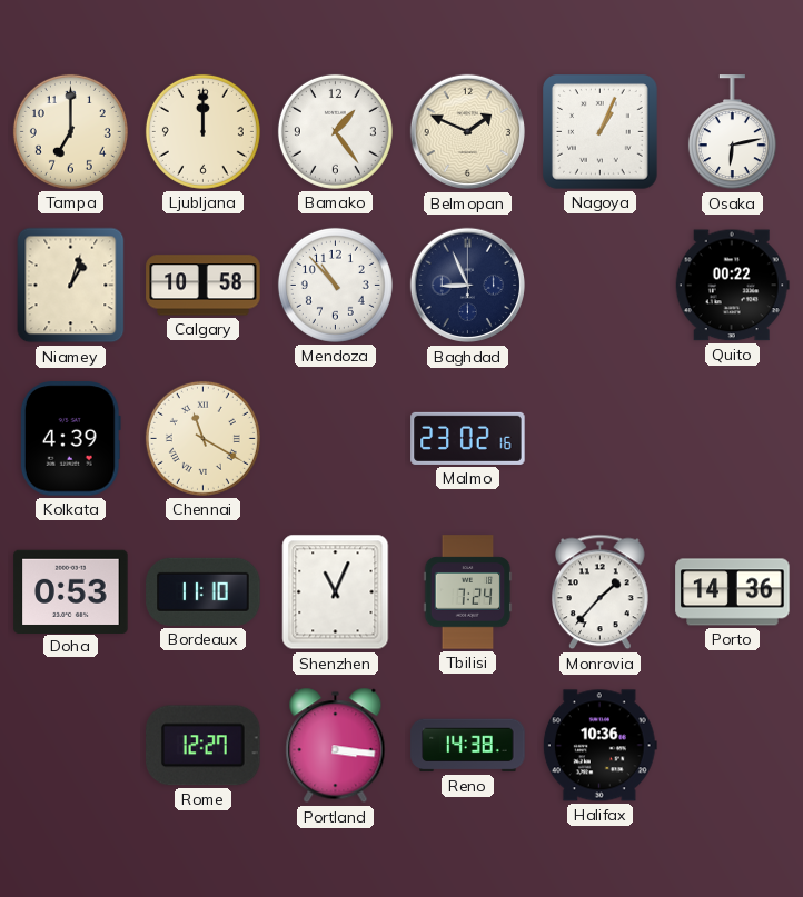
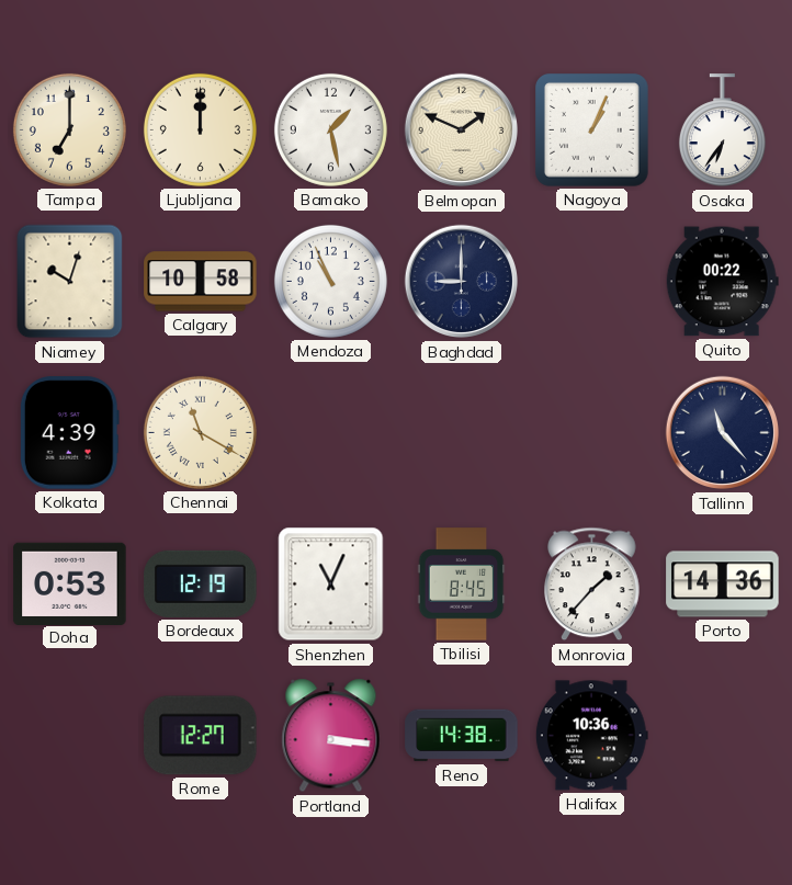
Bamako: 1:24 -> 1:28
Osaka: 6:13 -> 6:36
Niamey: 1:03 -> 10:03
Mendoza: 10:53 -> 10:56
Baghdad: 8:56 -> 9:00
Malmo: 23:02 -> none
Tallinn: none -> 11:23
Bordeaux: 11:10 -> 12:19
Tbilisi: 7:24 -> 8:45
